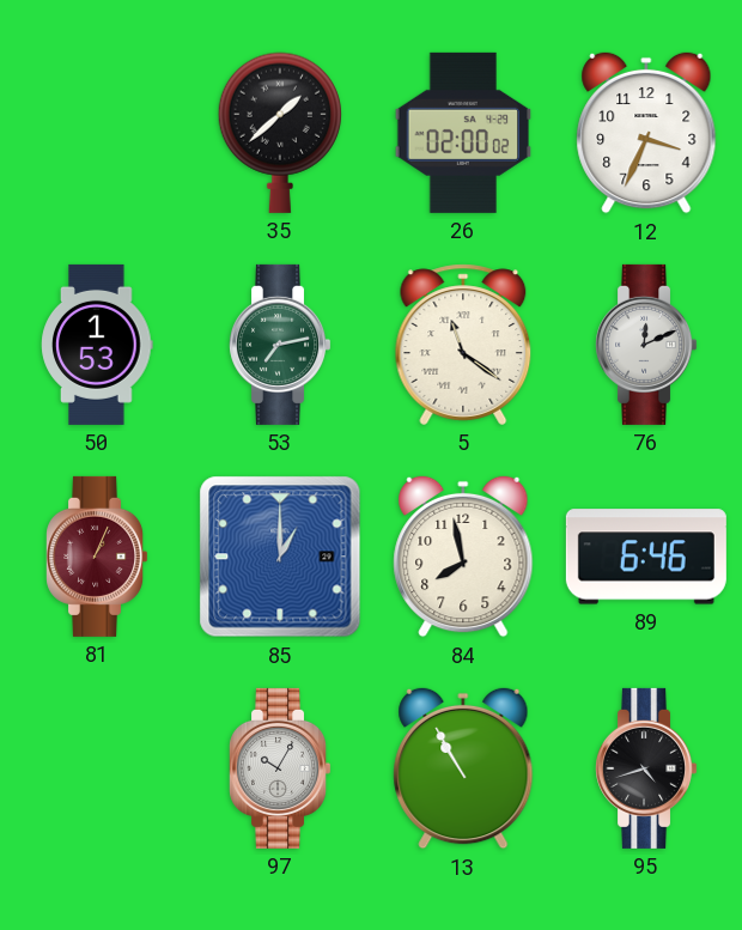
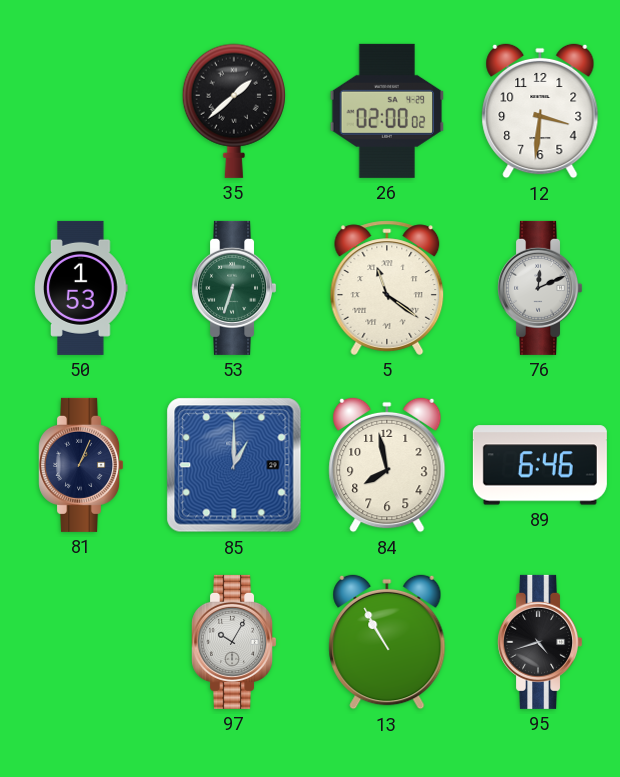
12: 3:34 -> 3:31
53: 7:13 -> 6:33
81 dial: burgundy -> navy
